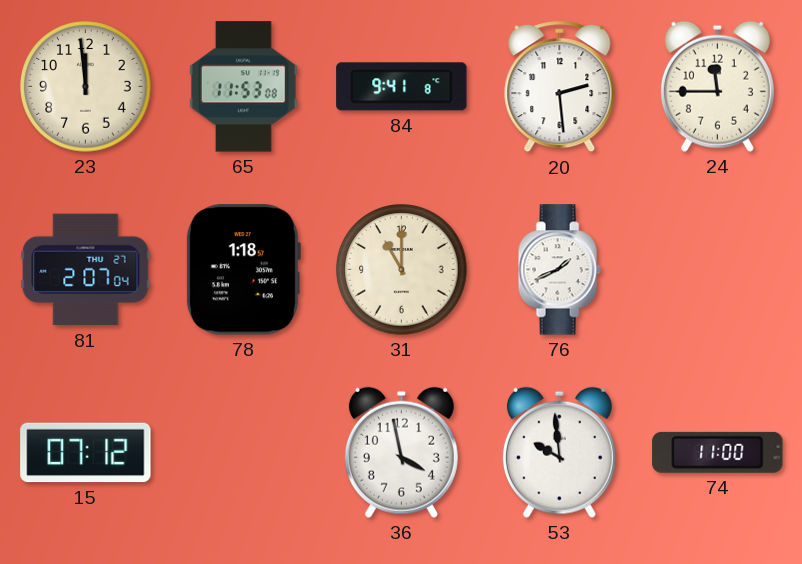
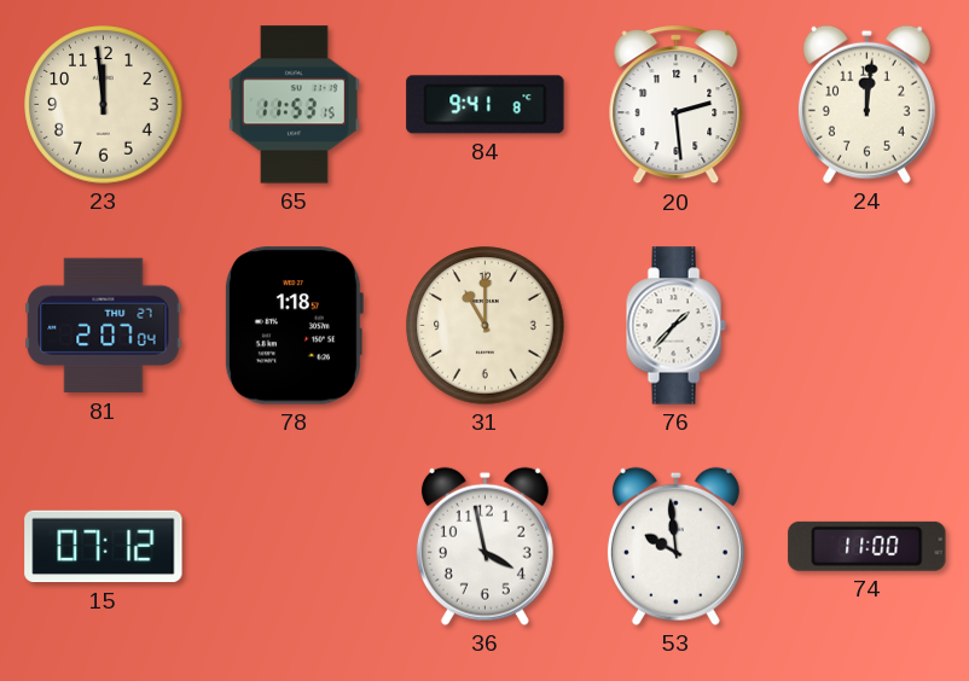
65: 11:53:08 -> 11:53:15
24: 11:45 -> 12:01
76: 1:41 -> 1:37
